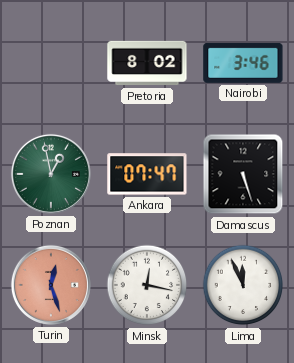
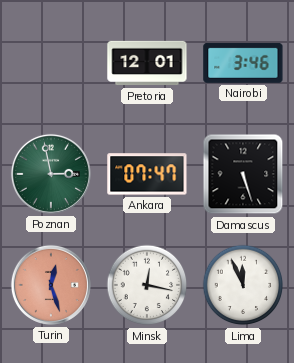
Pretoria: 8:02 -> 12:01
Poznan: 12:58 -> 2:58
